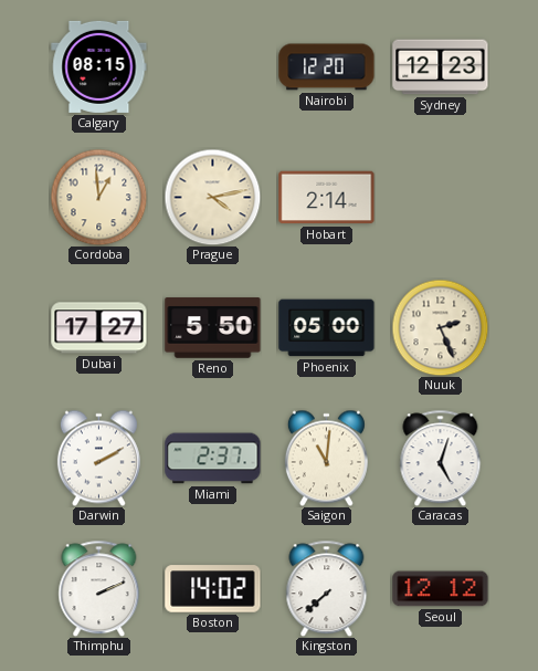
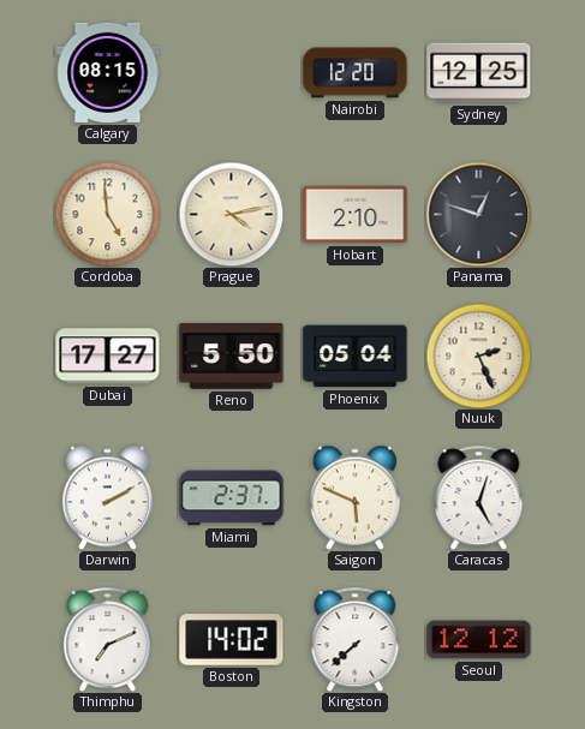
Sydney: 12:23 -> 12:25
Cordoba: 12:59 -> 4:59
Hobart: 2:14 -> 2:10
Panama: none -> 12:48
Phoenix: 05:00 -> 05:04
Saigon: 11:01 -> 5:49
Thimphu: 2:11 -> 7:11
